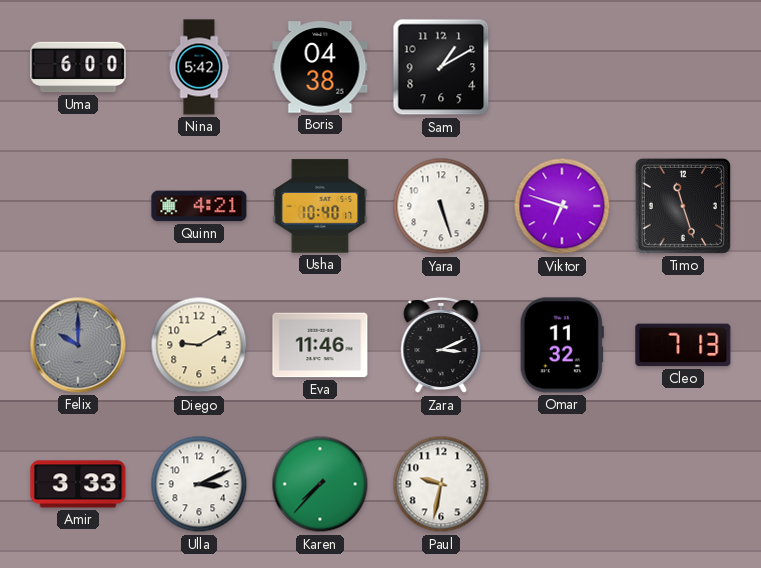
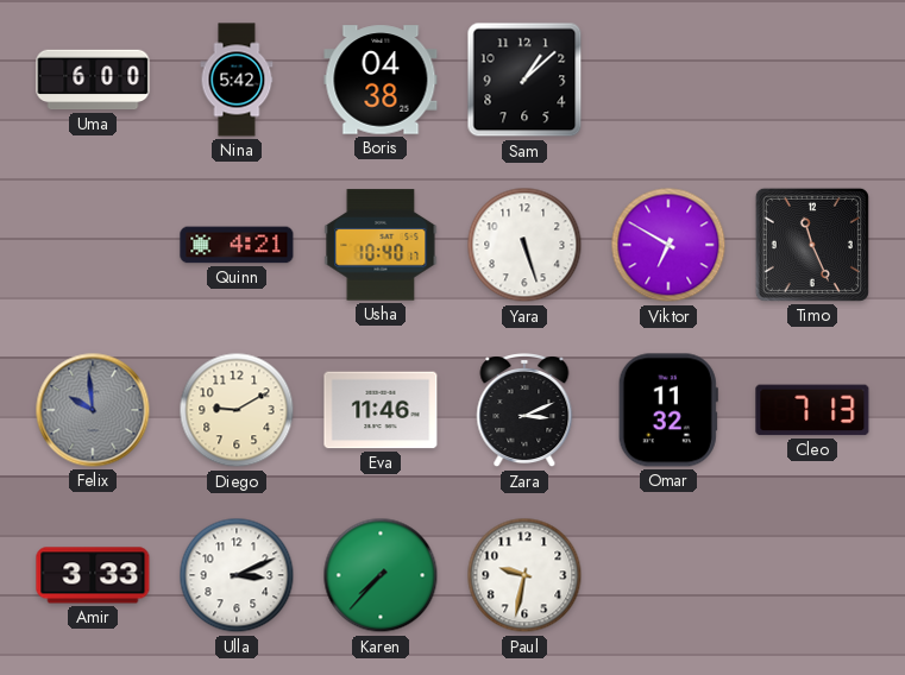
Sam: 1:10 -> 1:08
Viktor: 6:48 -> 6:50
Timo: 11:27 -> 11:26
Felix: 10:00 -> 9:59
